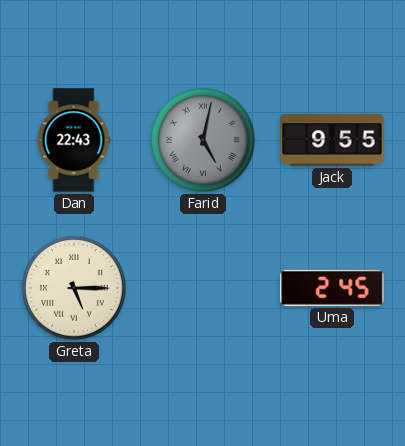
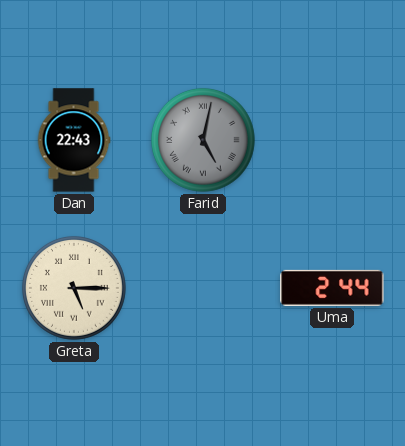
Jack: 9:55 -> none
Uma: 2:45 -> 2:44
